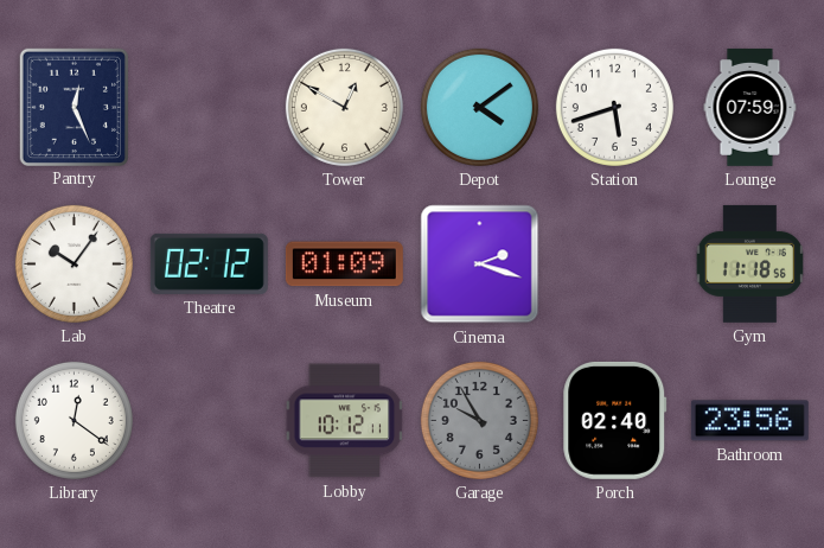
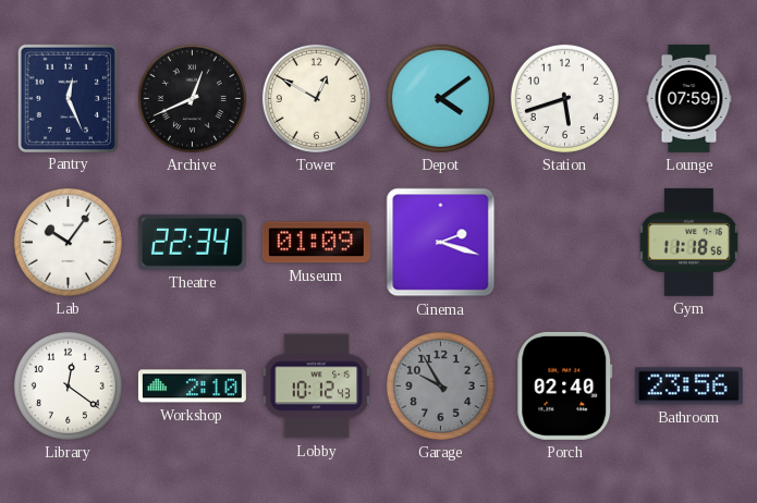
Archive: none -> 12:41
Theatre: 02:12 -> 22:34
Workshop: none -> 2:10
Lobby: 10:12:11 -> 10:12:43
